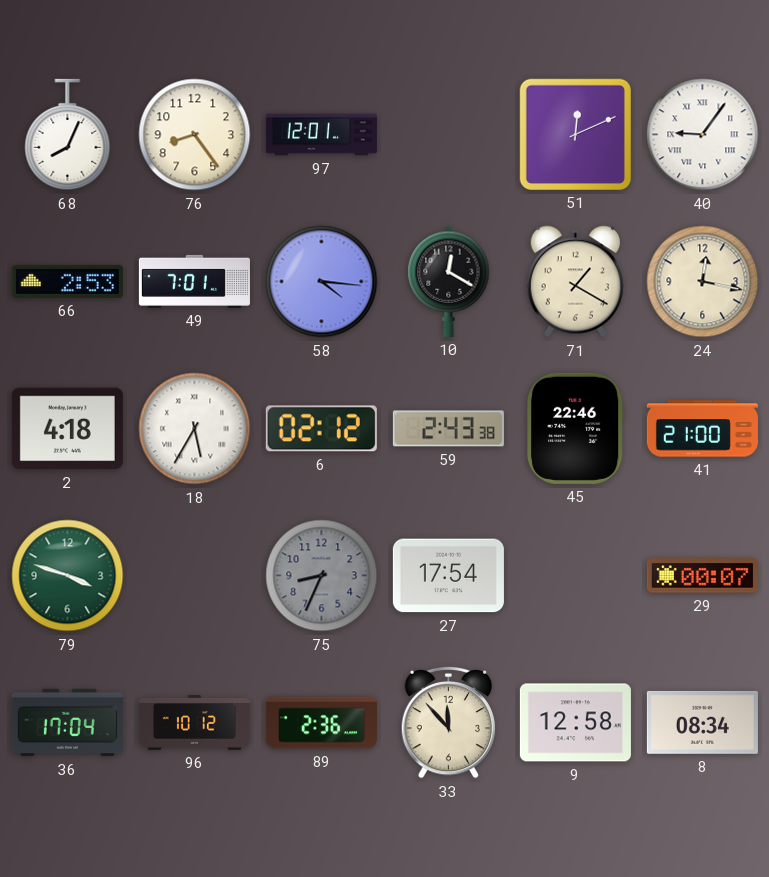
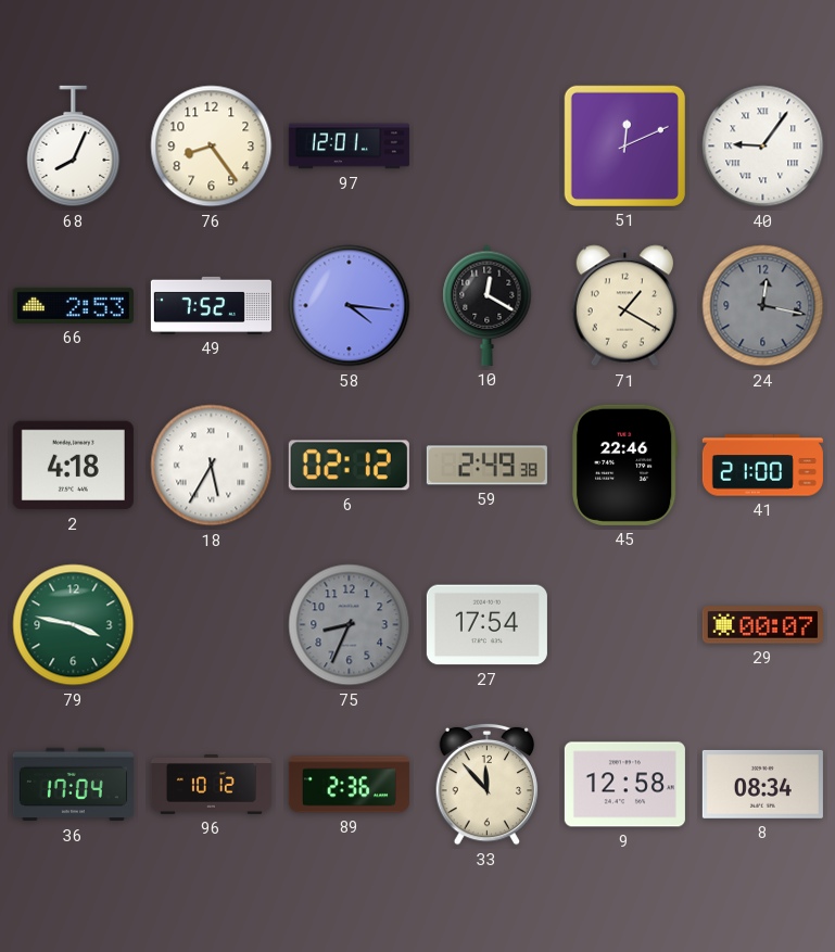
49: 7:01 -> 7:52
24 dial: cream -> grey
59: 2:43 -> 2:49
79: 3:48 -> 3:47
